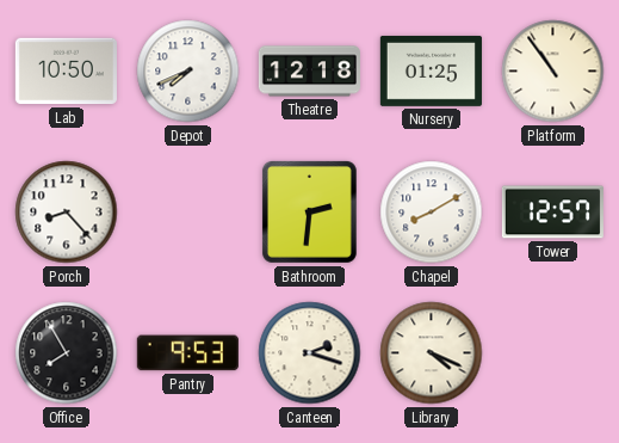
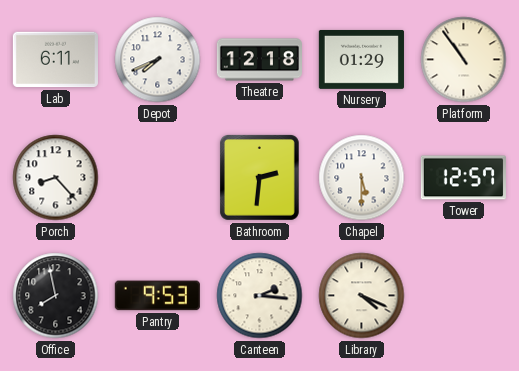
Lab: 10:50 -> 6:11
Nursery: 01:25 -> 01:29
Chapel: 8:10 -> 5:30
Office: 7:55 -> 7:58
Canteen: 2:18 -> 2:16
